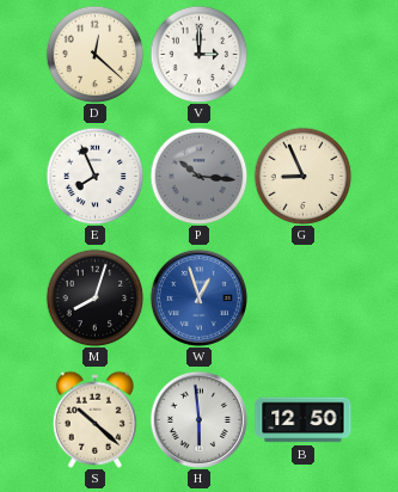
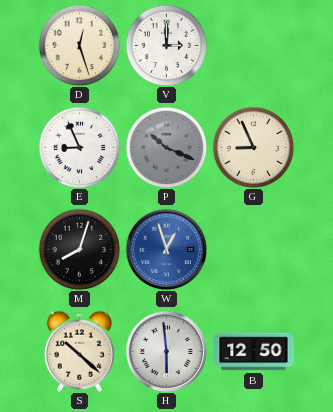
D: 12:22 -> 12:27
E: 7:56 -> 8:56
P: 10:16 -> 10:19
